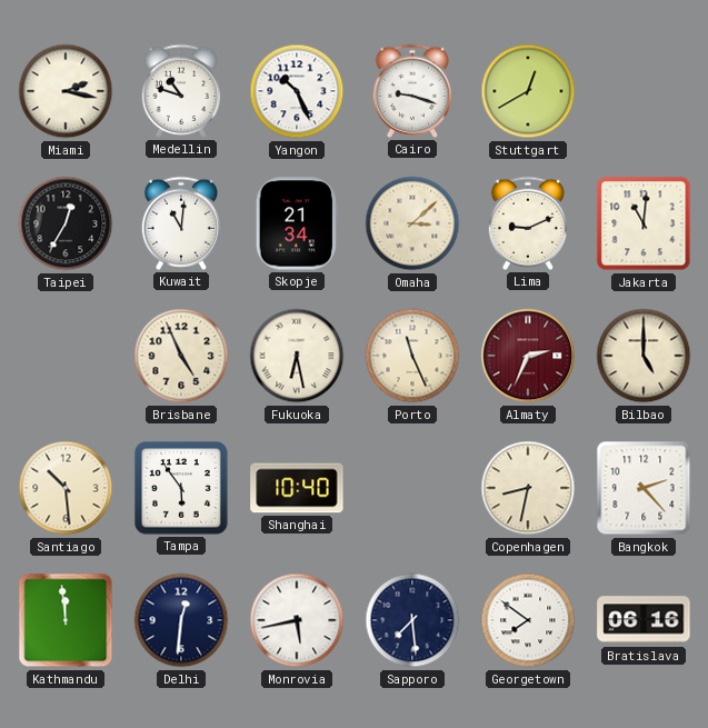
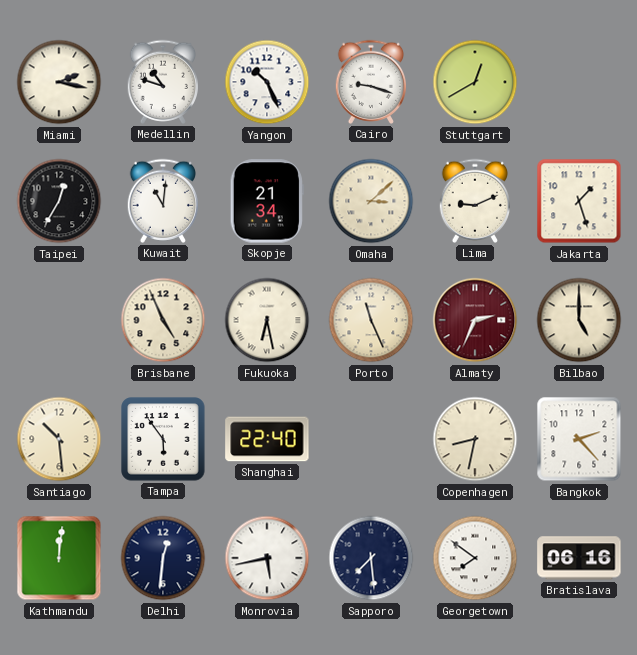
Jakarta: 11:01 -> 1:27
Shanghai: 10:40 -> 22:40
Kathmandu: 11:59 -> 12:01
